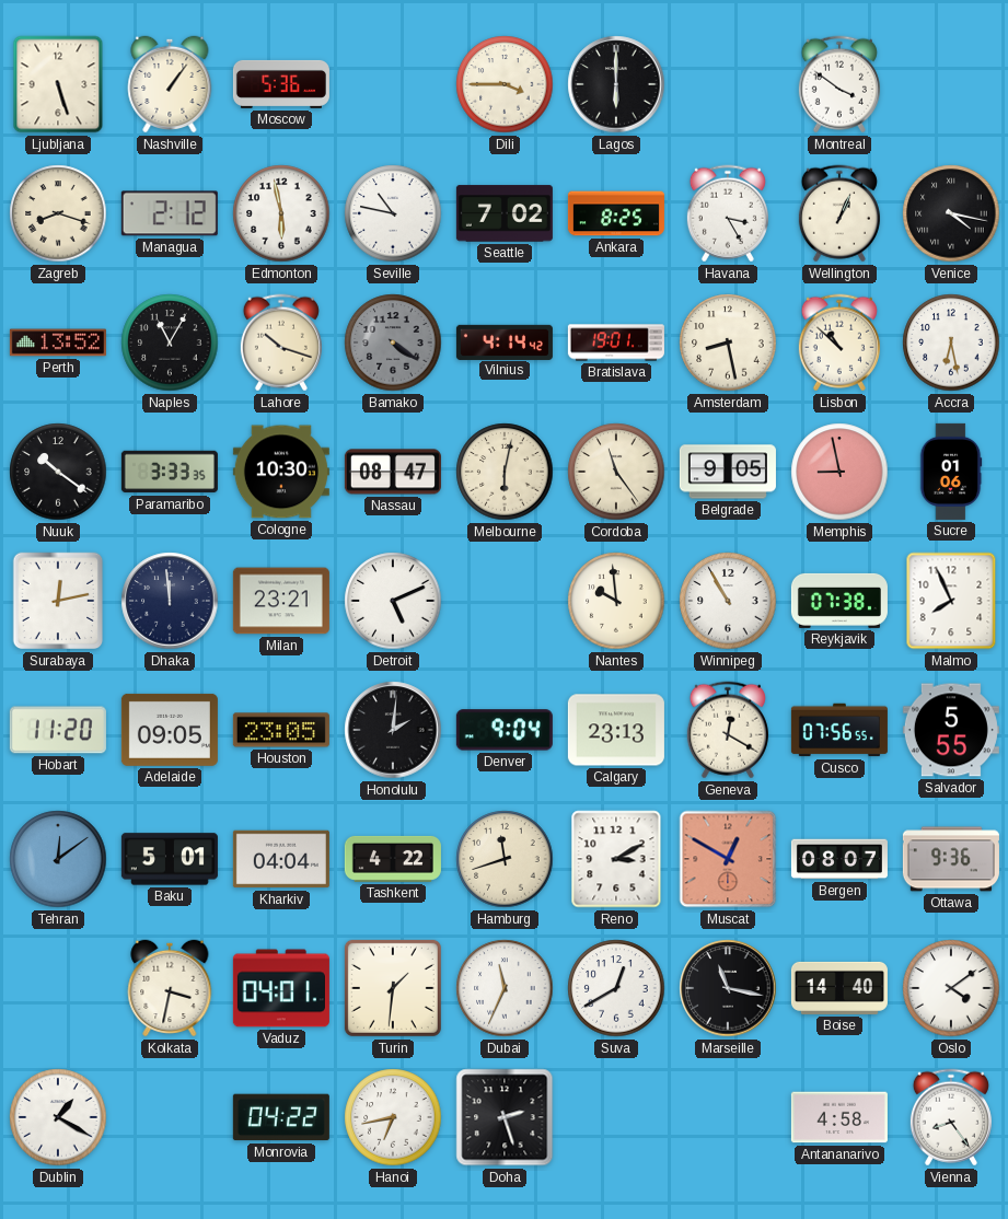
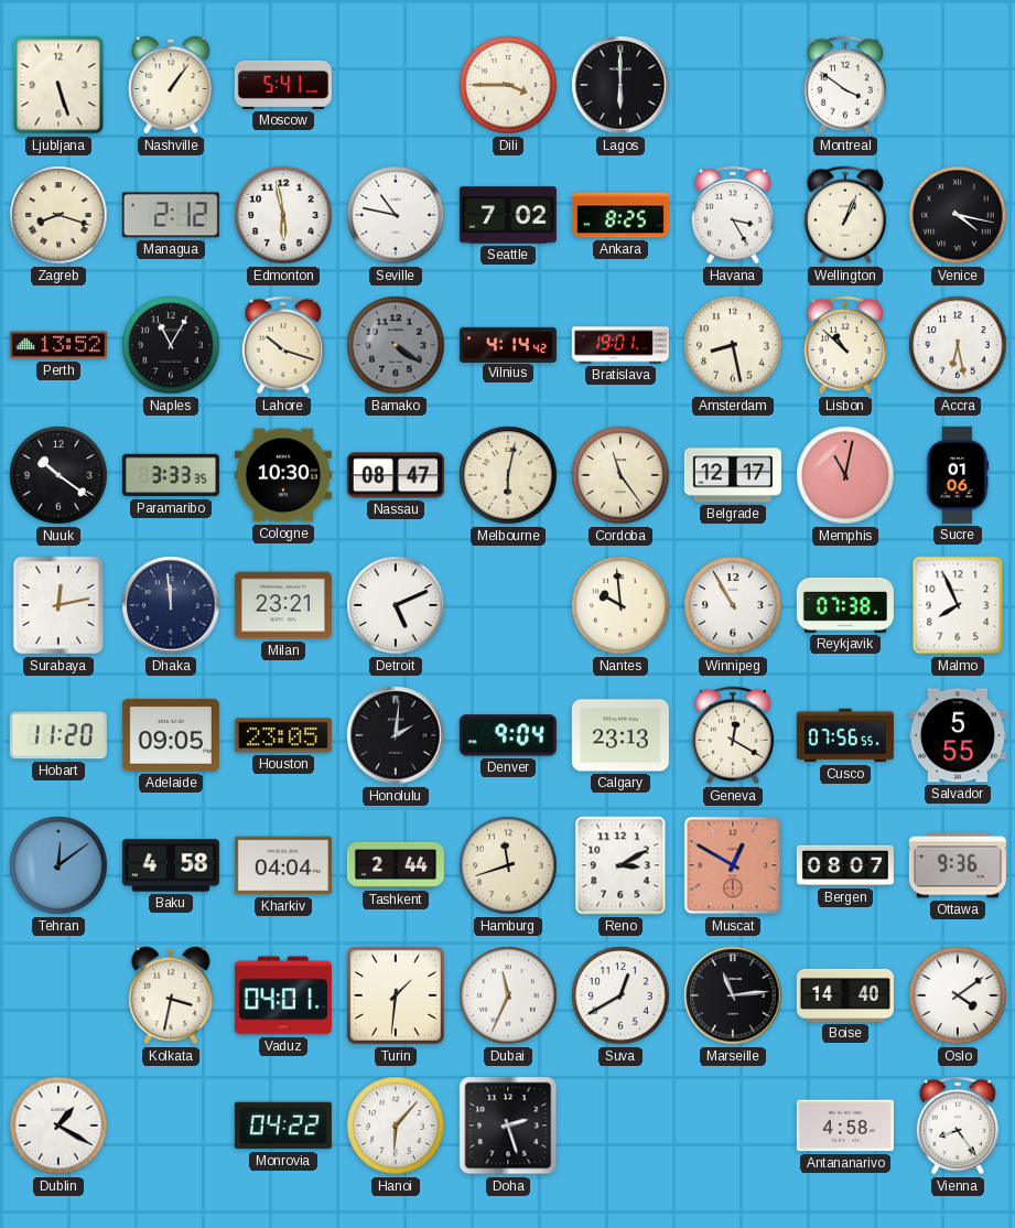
Moscow: 5:36 -> 5:41
Belgrade: 9:05 -> 12:17
Memphis: 8:58 -> 11:02
Baku: 5:01 -> 4:58
Tashkent: 4:22 -> 2:44
Marseille: 11:17 -> 11:14
Hanoi: 6:43 -> 6:07
